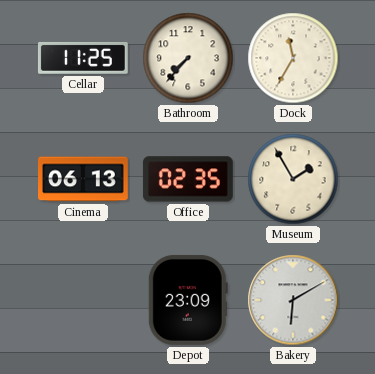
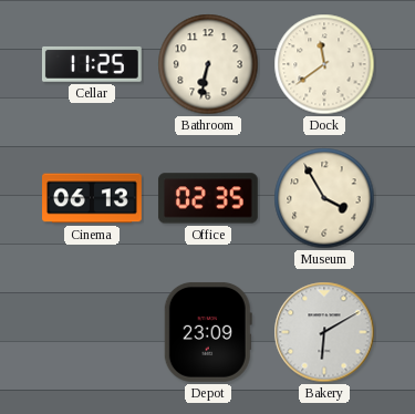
Bathroom: 7:37 -> 6:32
Dock: 11:35 -> 11:39
Museum: 1:55 -> 3:55
